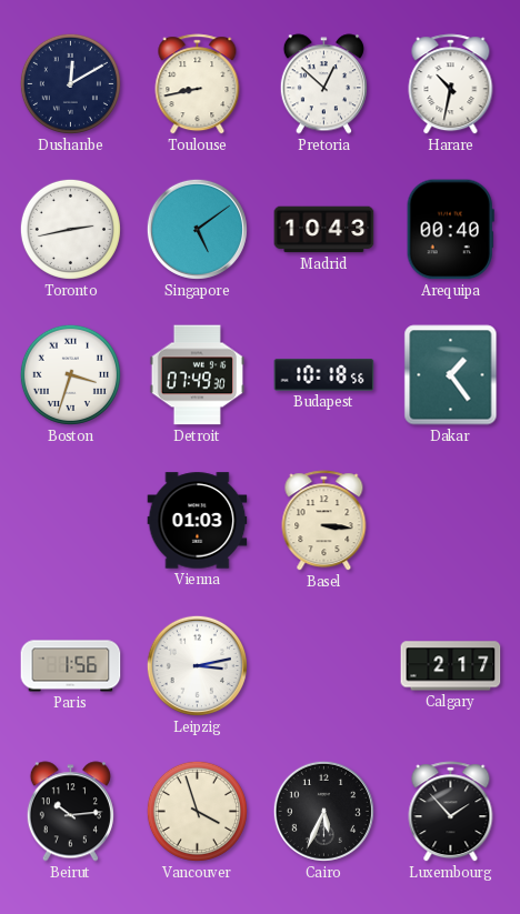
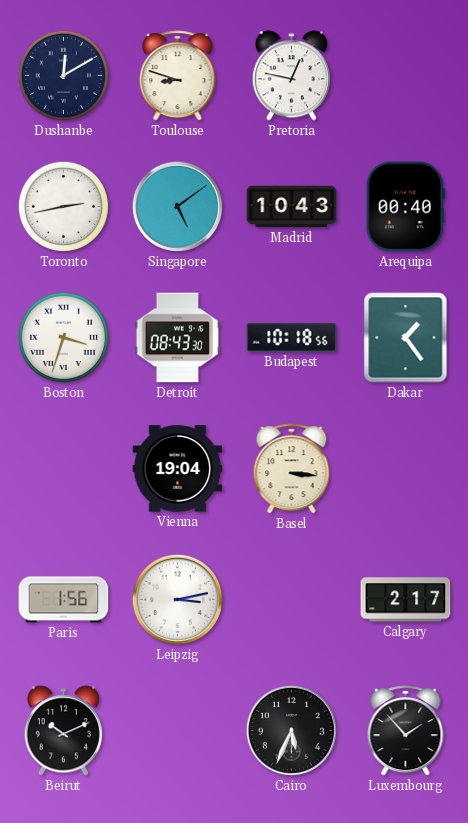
Toulouse: 8:43 -> 8:48
Pretoria: 12:52 -> 12:47
Harare: 10:32 -> none
Detroit: 07:49 -> 08:43
Vienna: 01:03 -> 19:04
Beirut: 10:14 -> 10:11
Vancouver: 3:57 -> none
